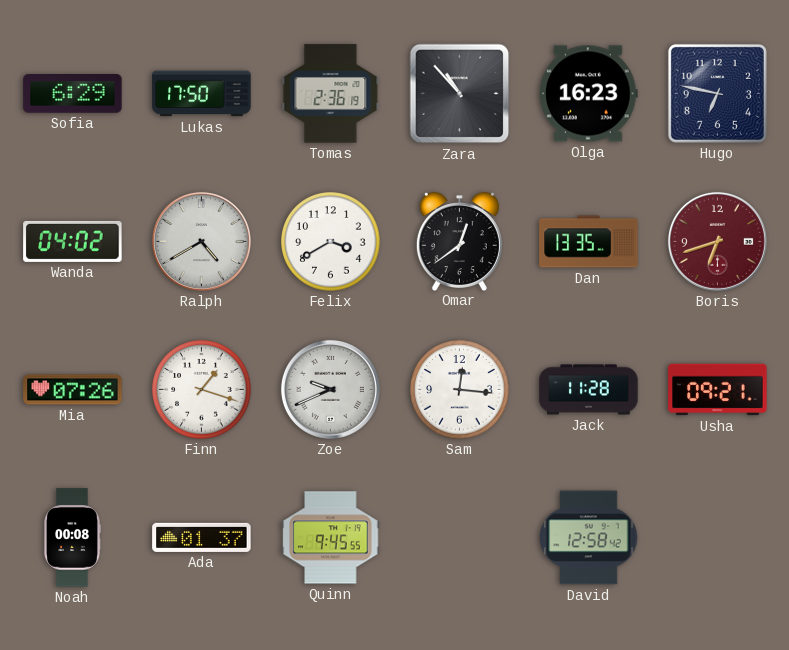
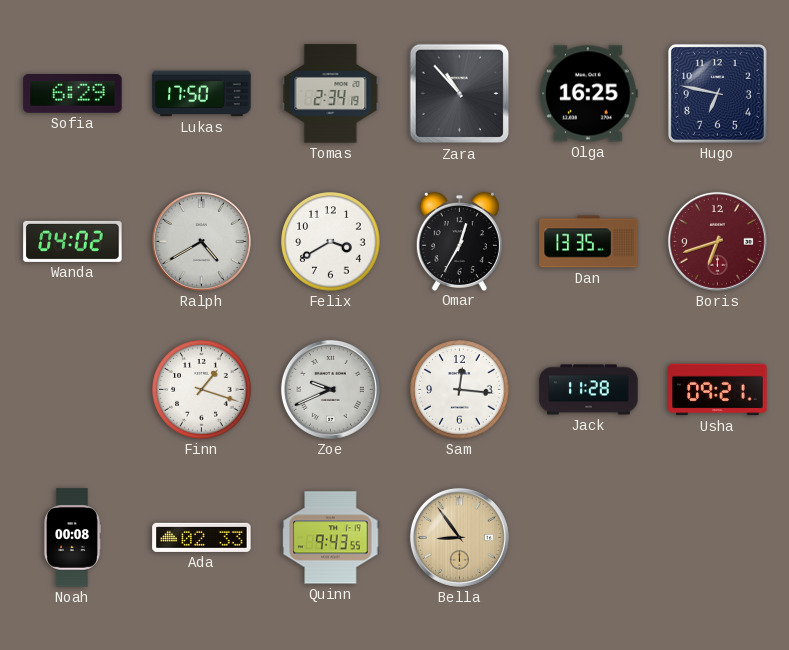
Tomas: 2:36 -> 2:34
Olga: 16:23 -> 16:25
Omar: 12:39 -> 12:35
Mia: 07:26 -> none
Ada: 01:37 -> 02:33
Quinn: 9:45 -> 9:43
Bella: none -> 8:54
David: 12:58 -> none
